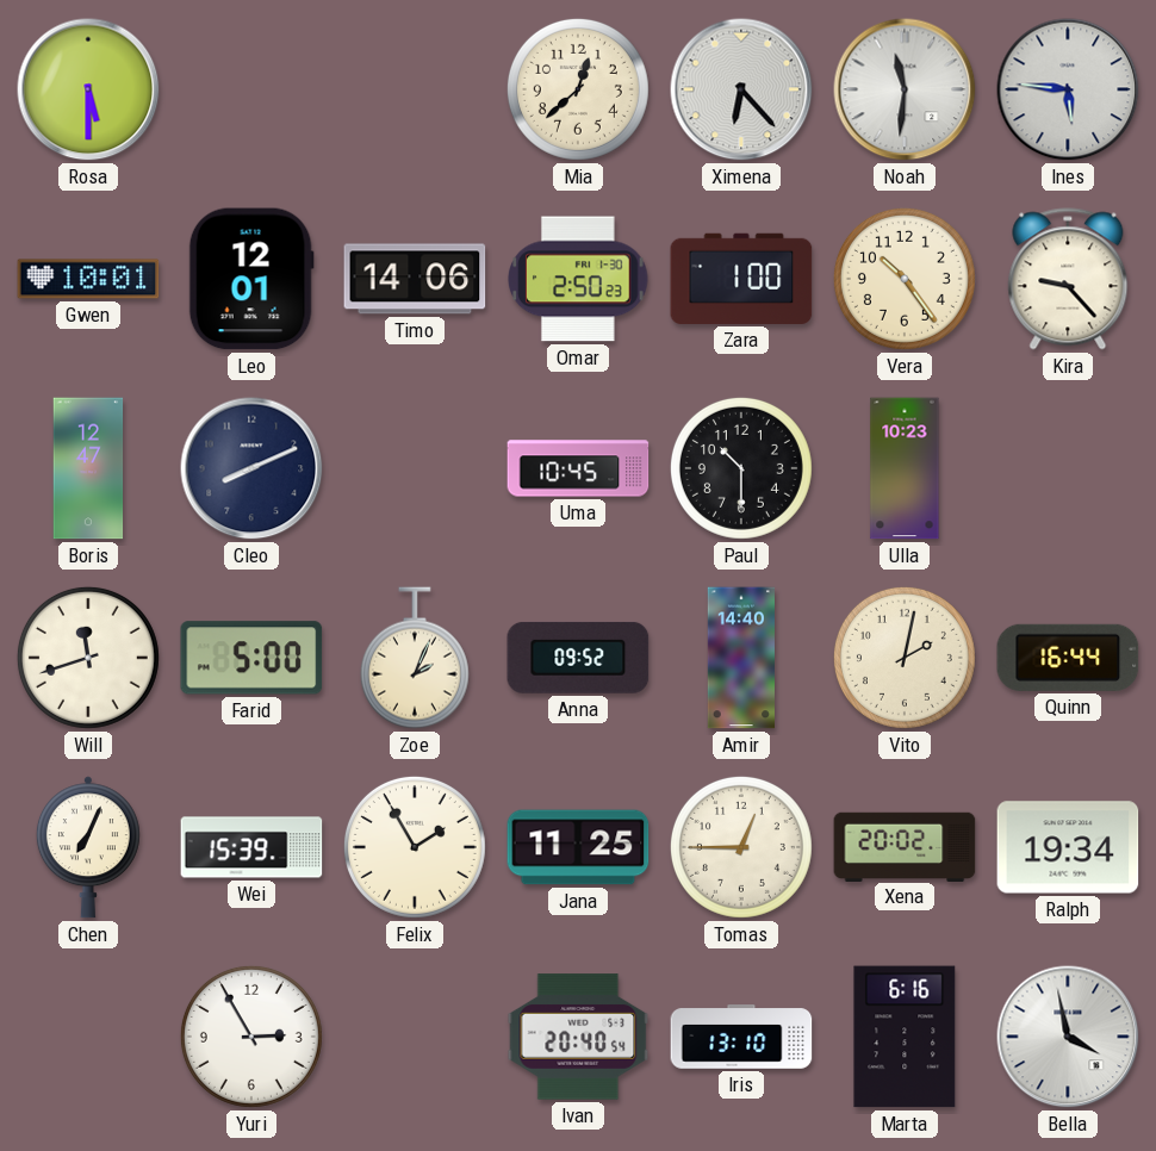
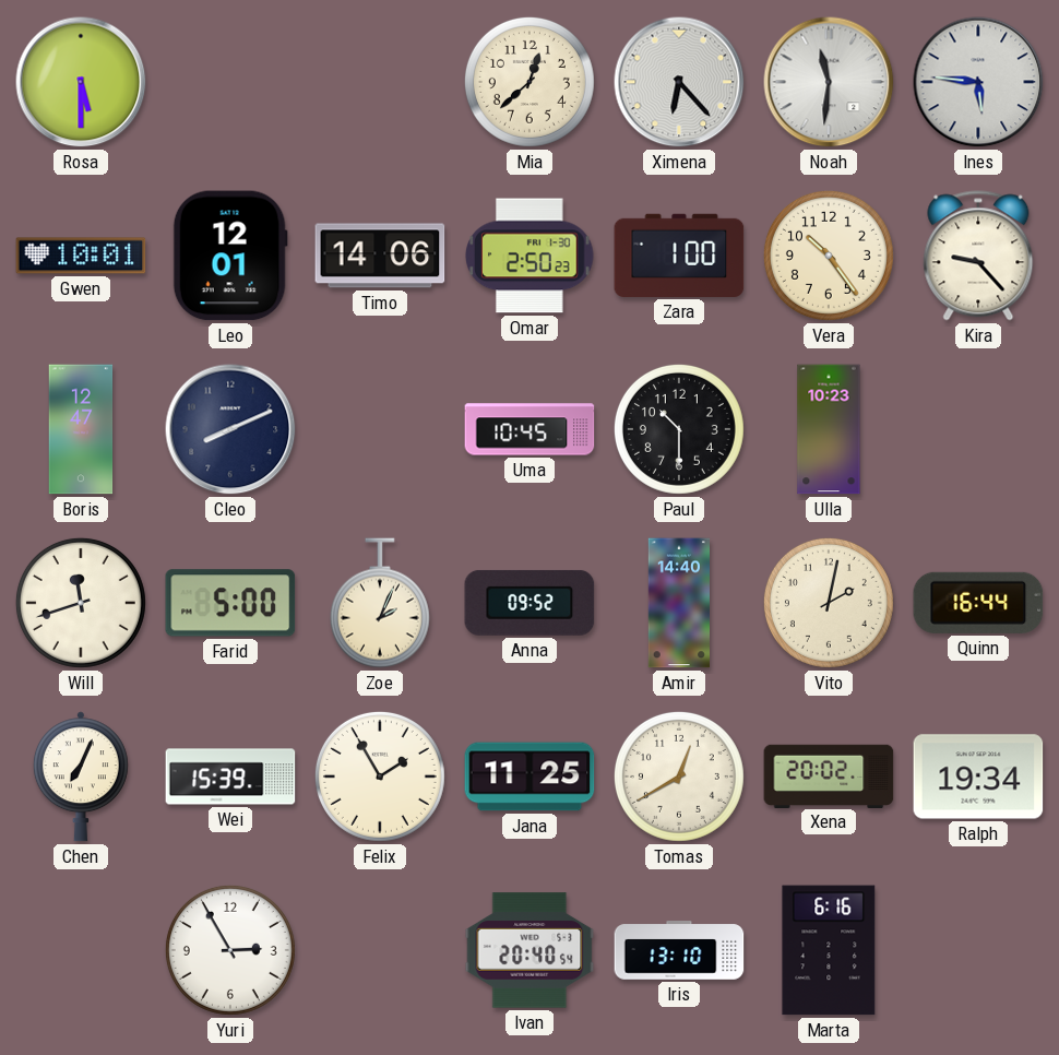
Tomas: 12:45 -> 12:40
Bella: 3:58 -> none
